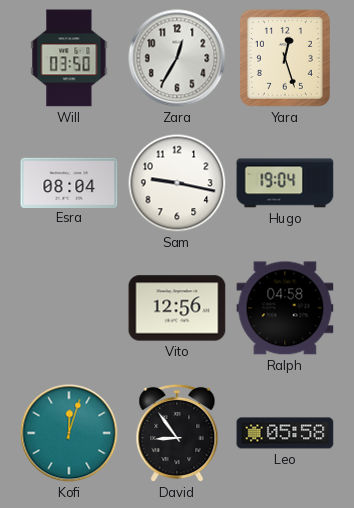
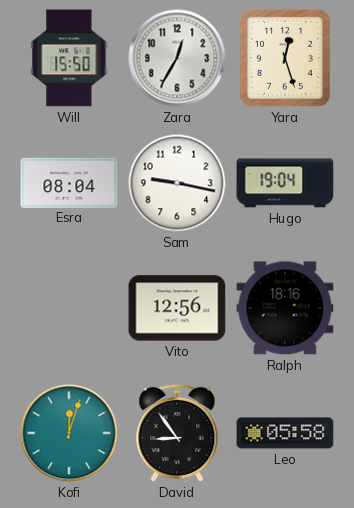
Will: 03:50 -> 15:50
Ralph: 04:58 -> 18:16
